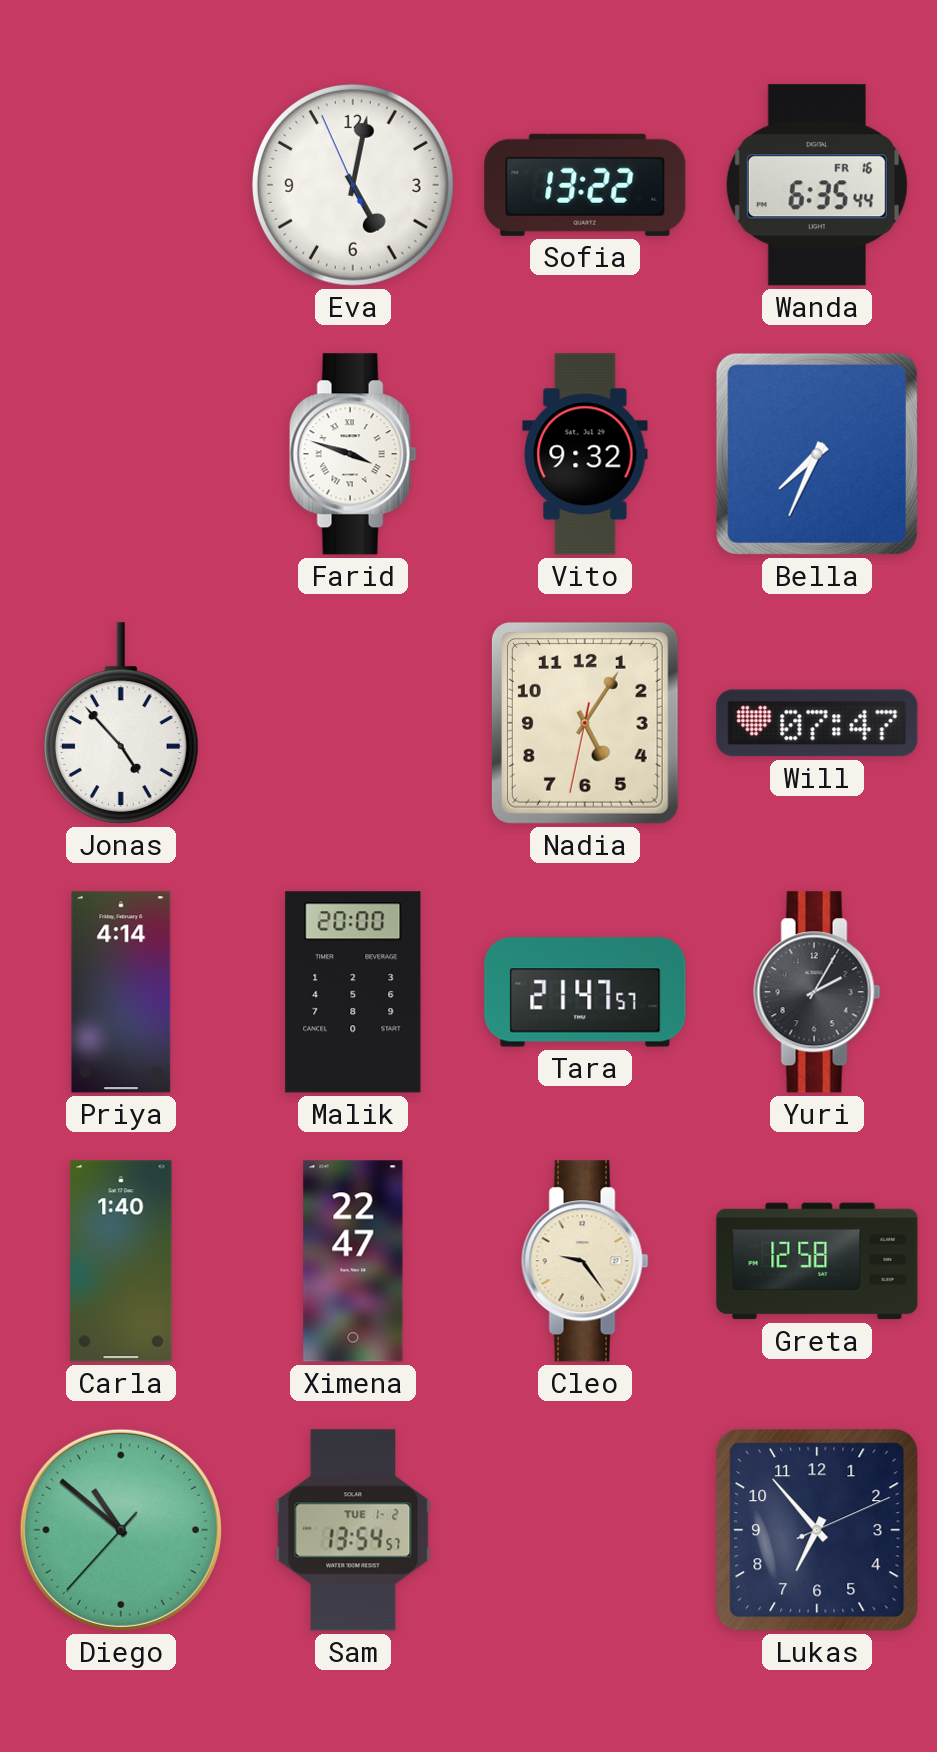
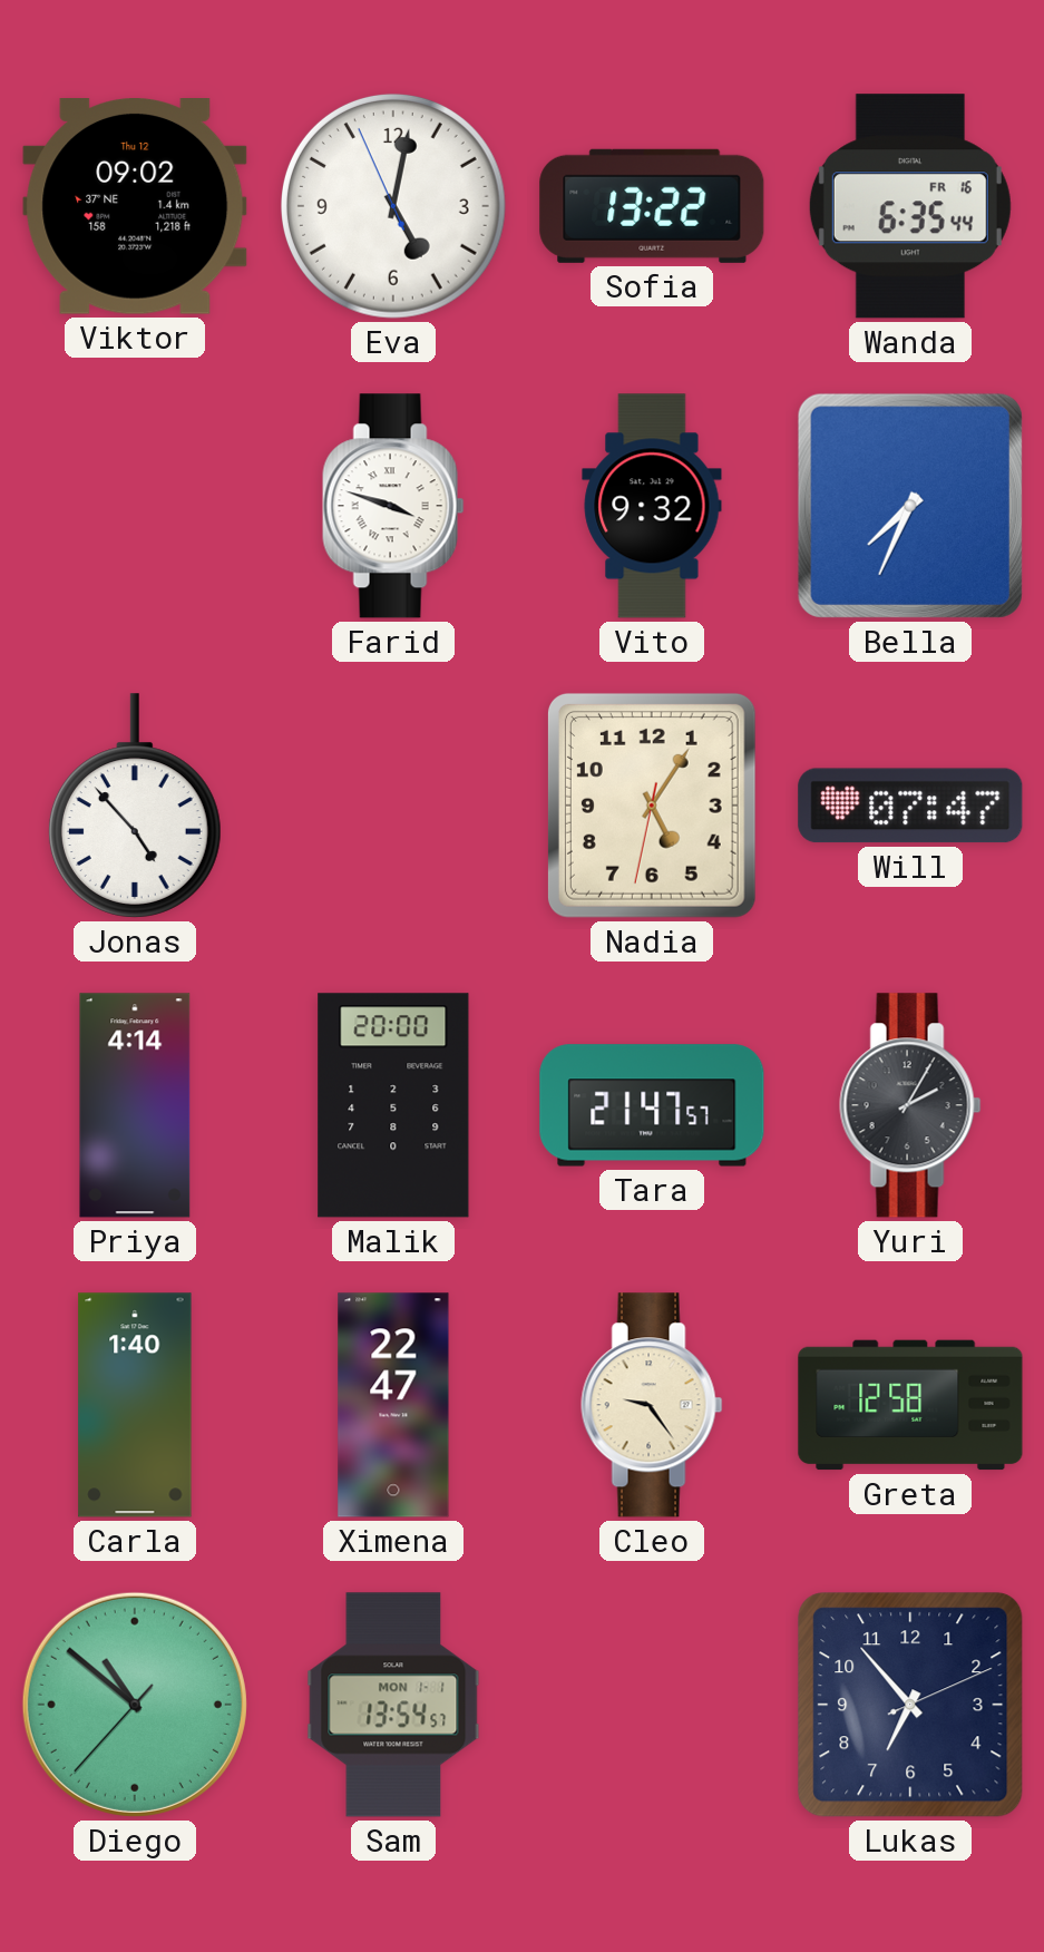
Viktor: none -> 09:02
Sam date: TUE 1-2 -> MON 1-1
